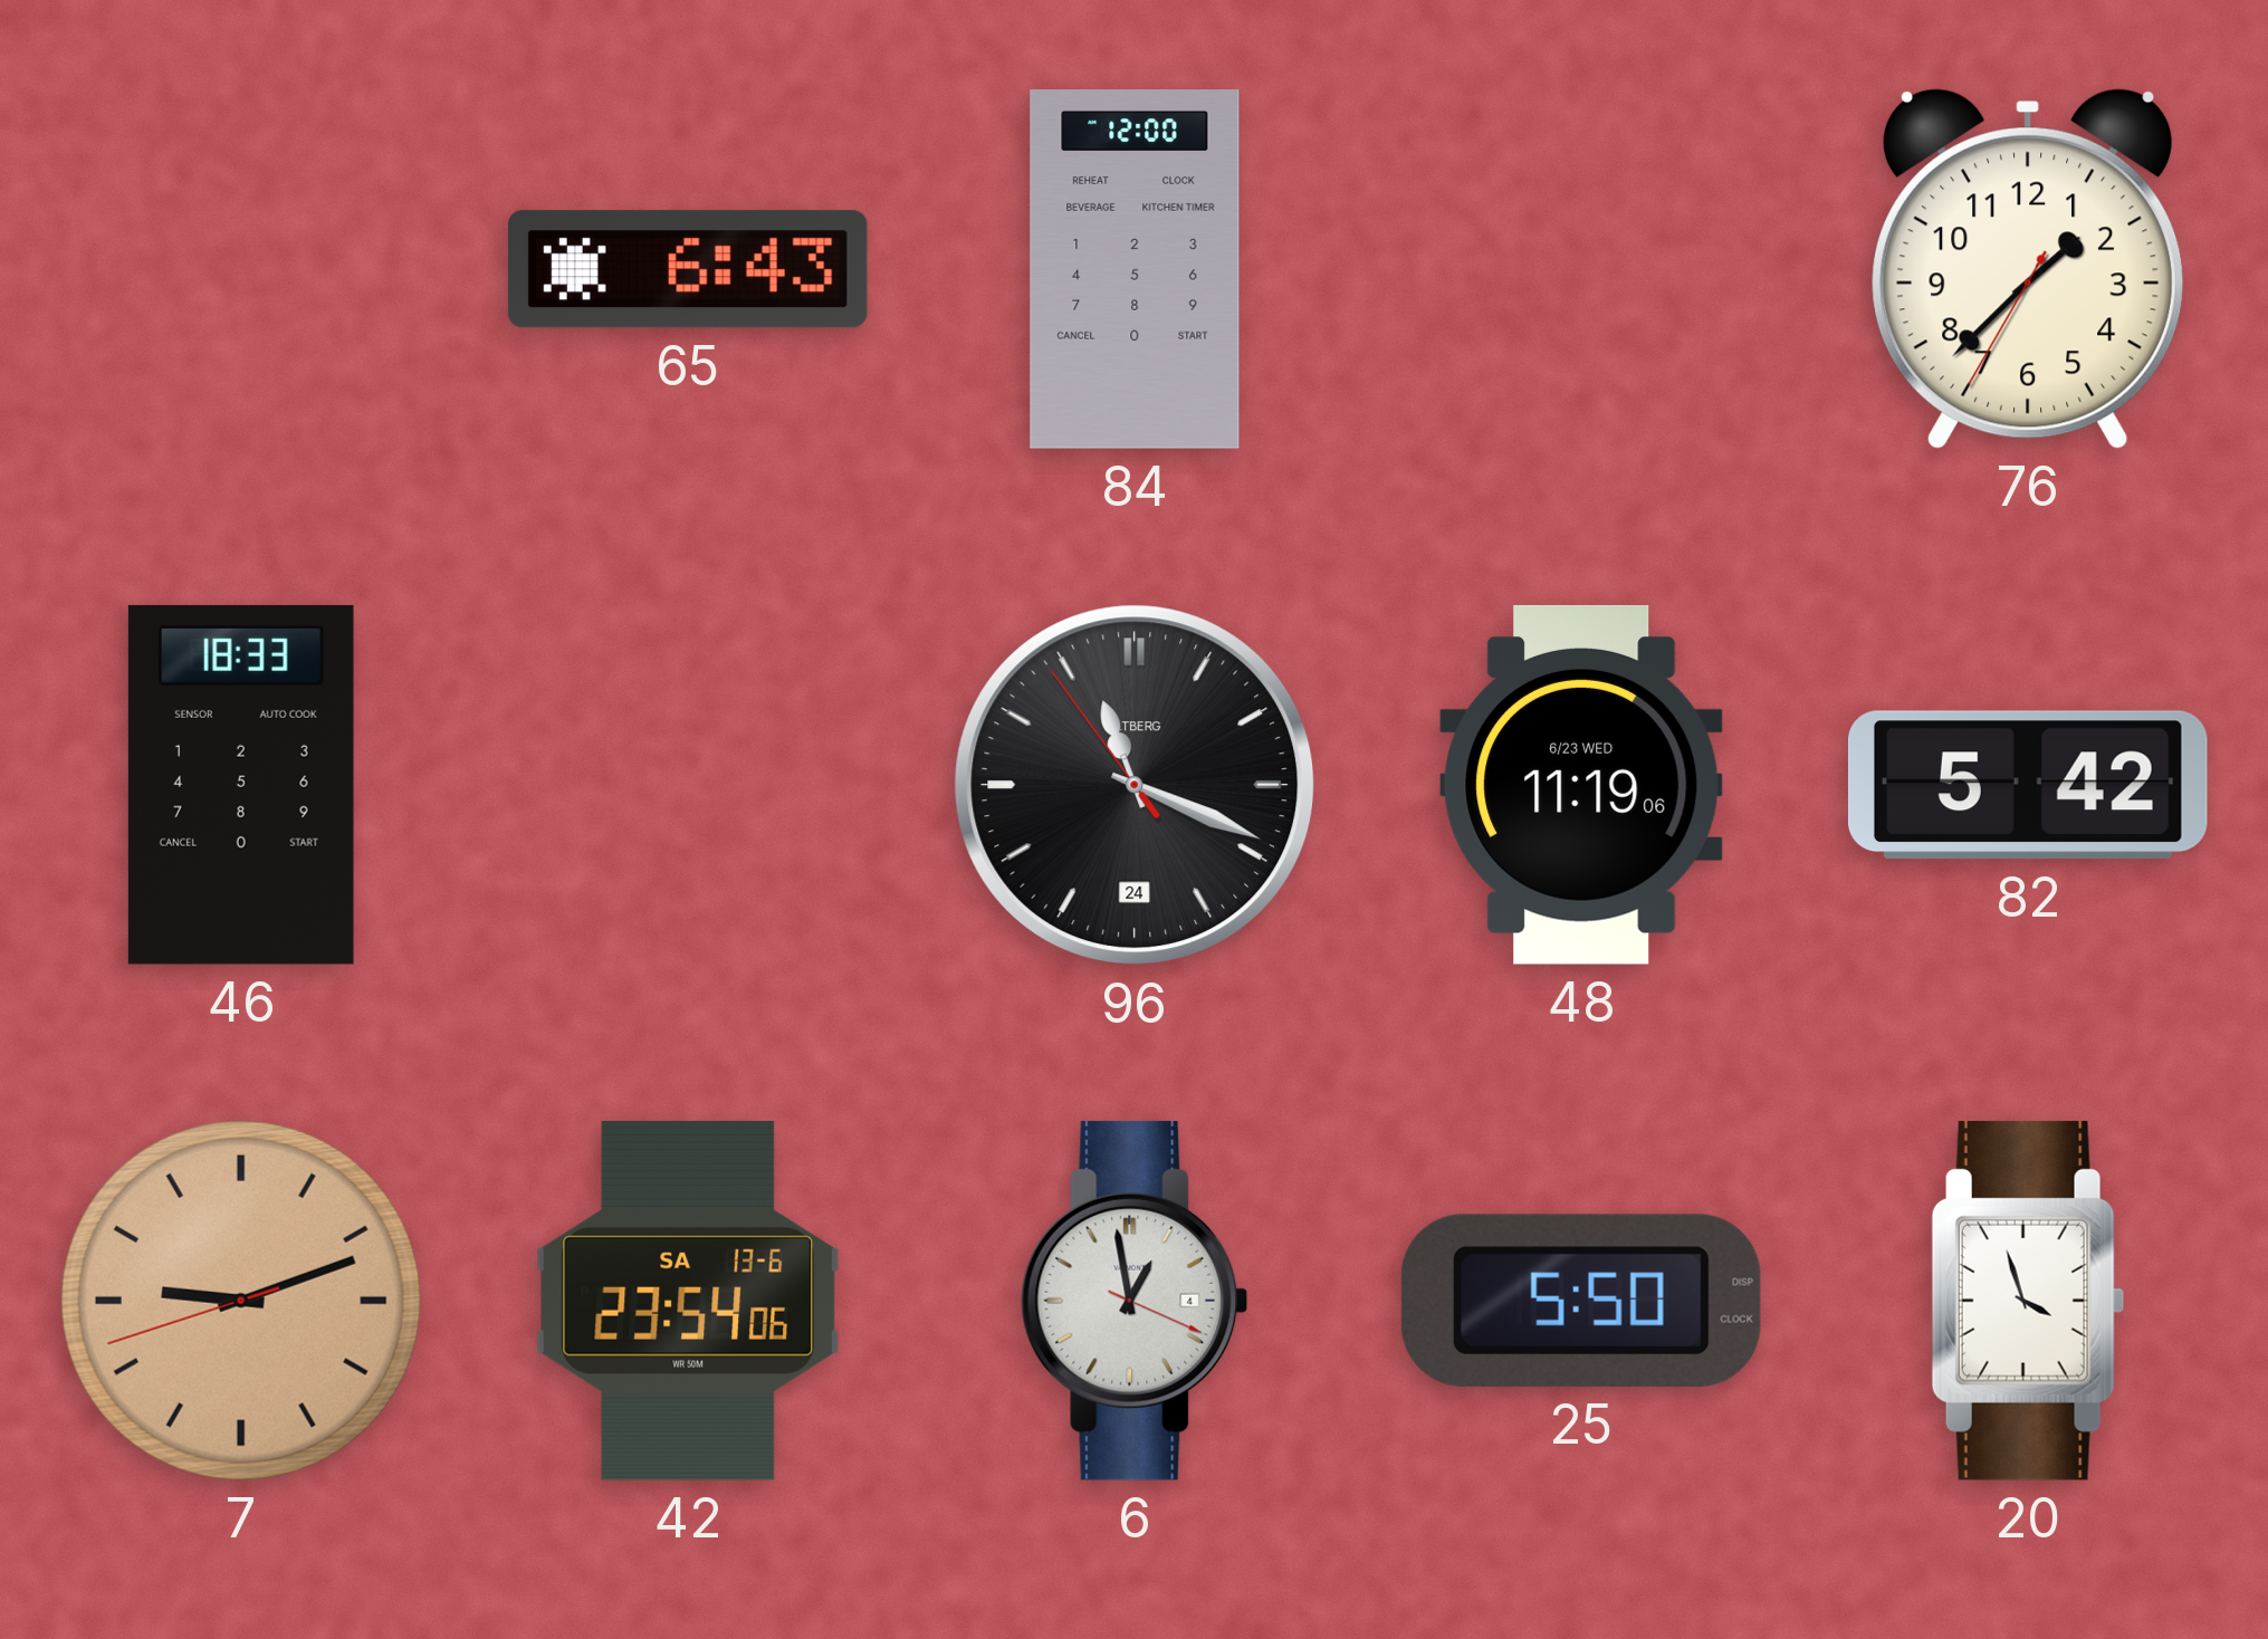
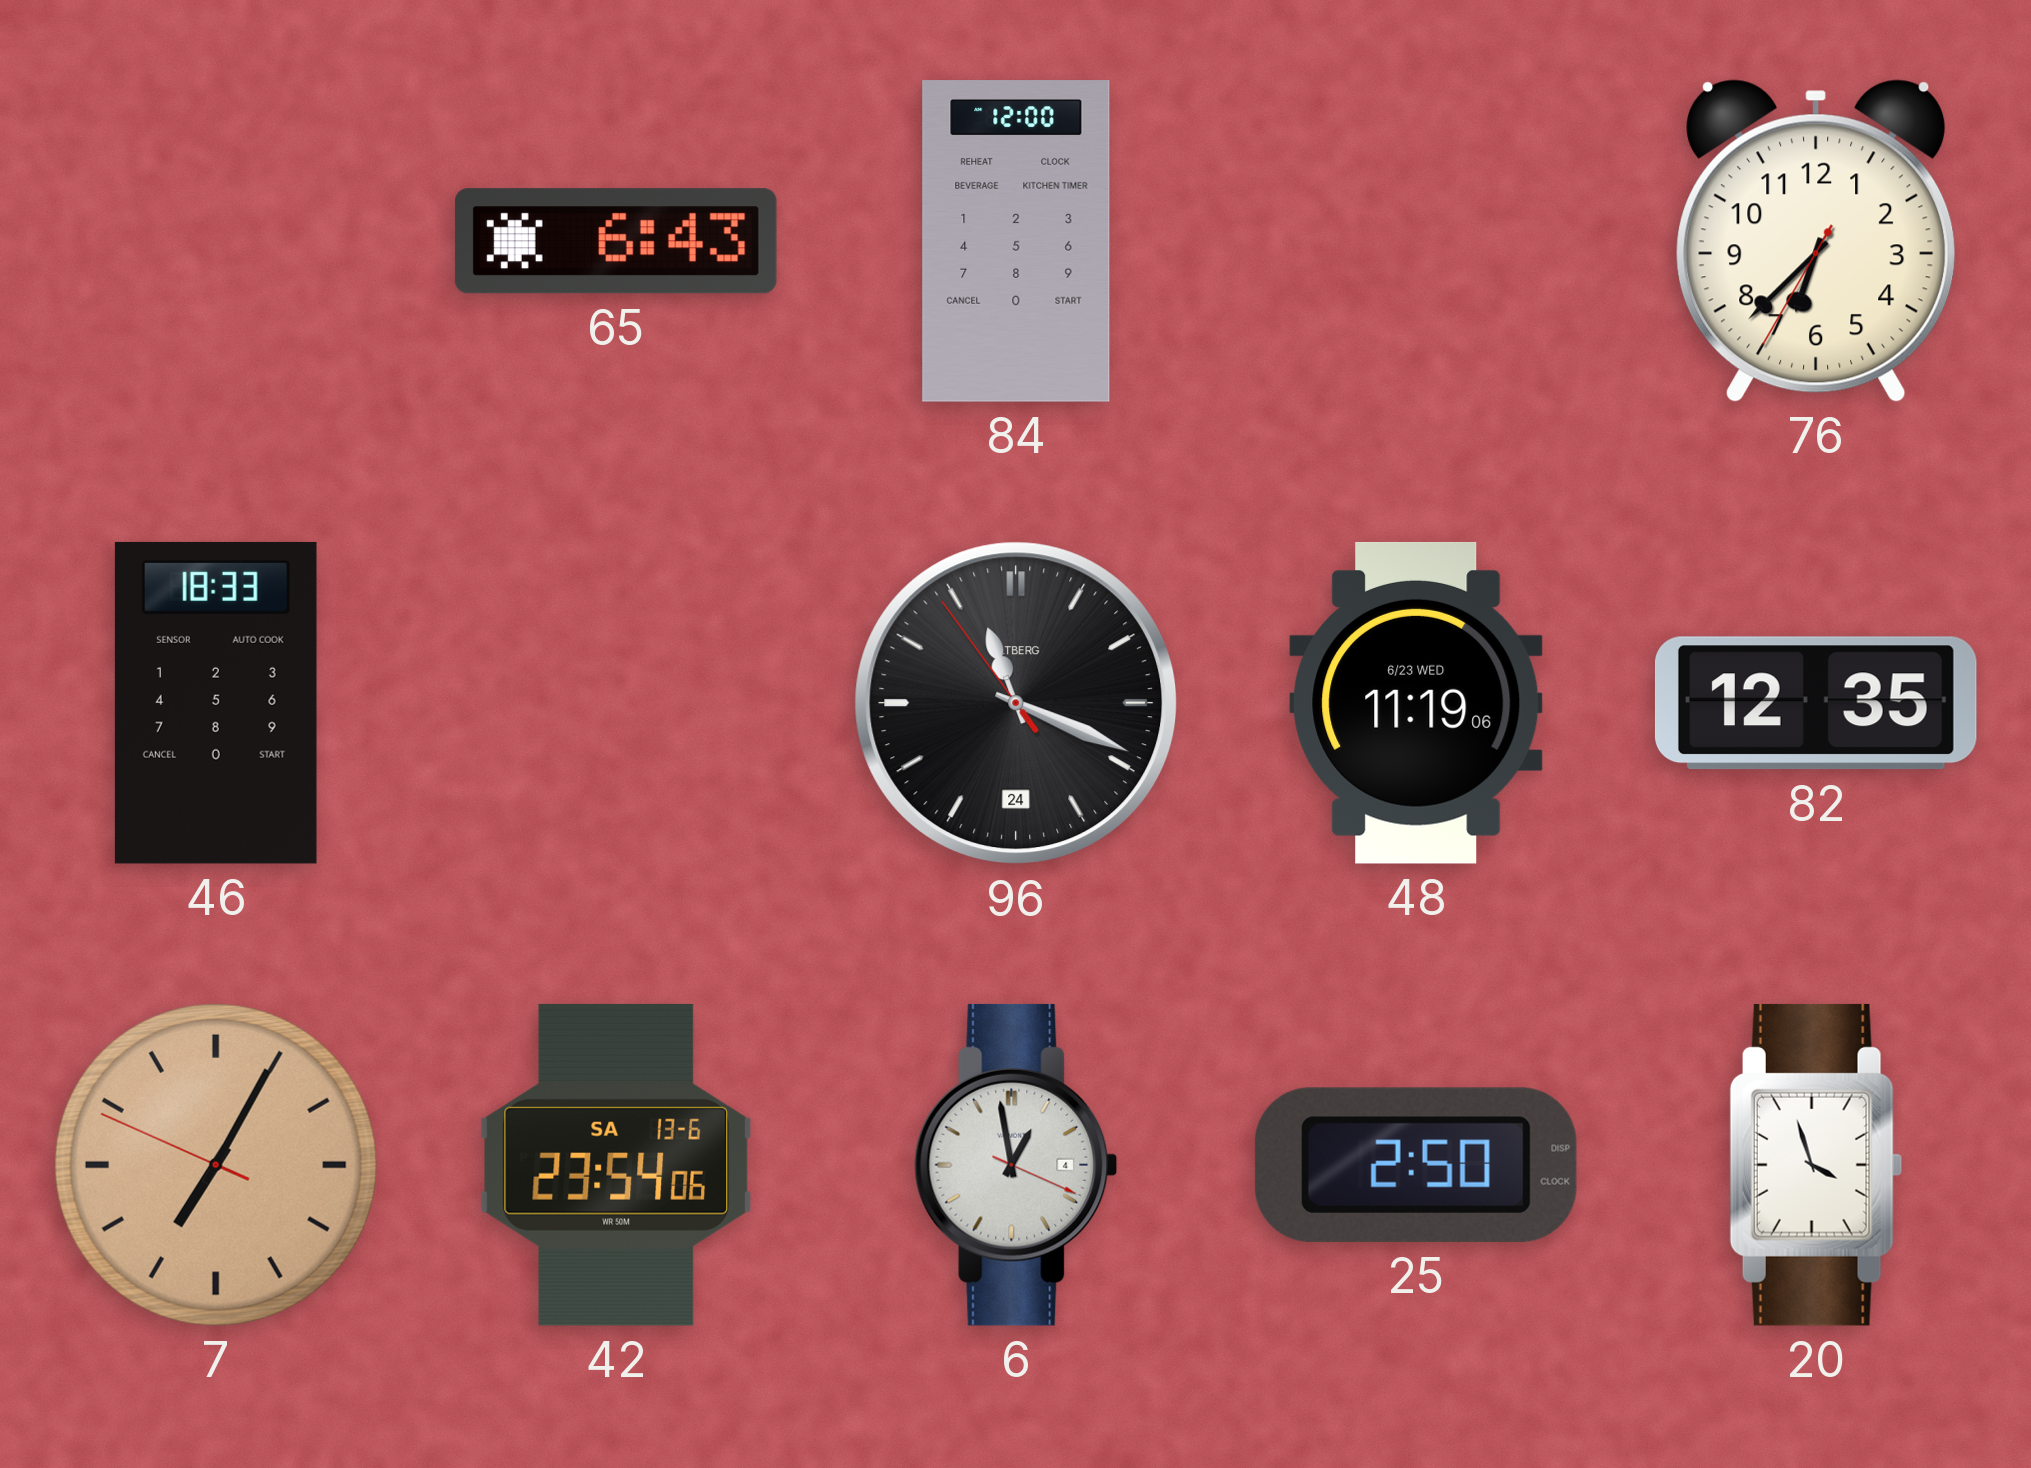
76: 1:37 -> 6:37
82: 5:42 -> 12:35
7: 9:11 -> 7:04
25: 5:50 -> 2:50
